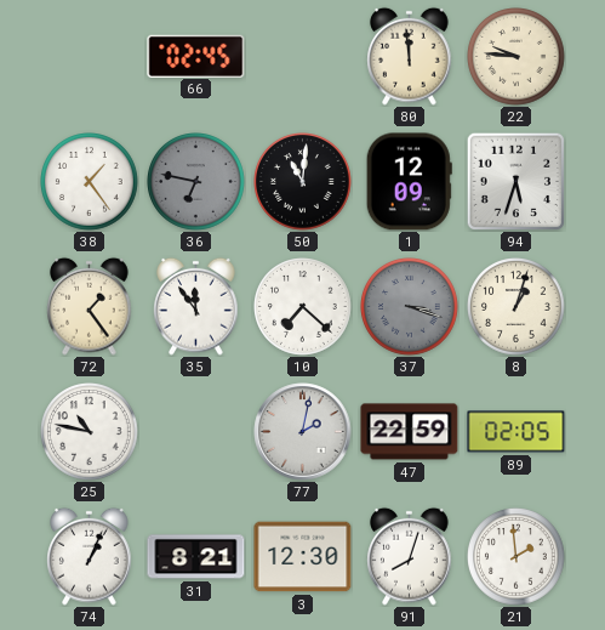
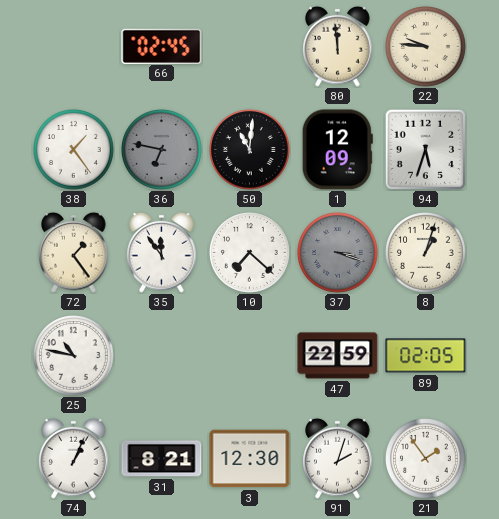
77: 2:02 -> none
91: 8:03 -> 2:03
21: 1:59 -> 1:54
